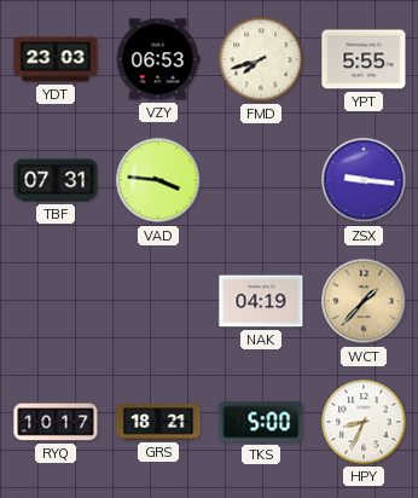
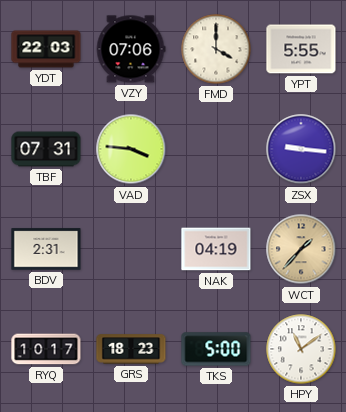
YDT: 23:03 -> 22:03
VZY: 06:53 -> 07:06
FMD: 7:42 -> 4:00
BDV: none -> 2:31
GRS: 18:21 -> 18:23
HPY: 8:34 -> 11:09
